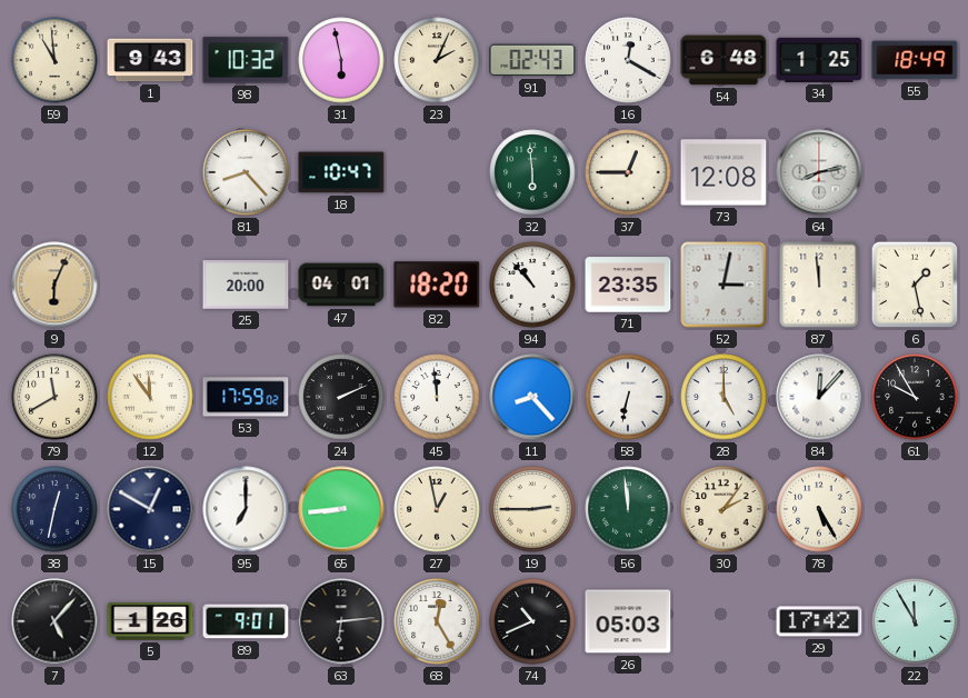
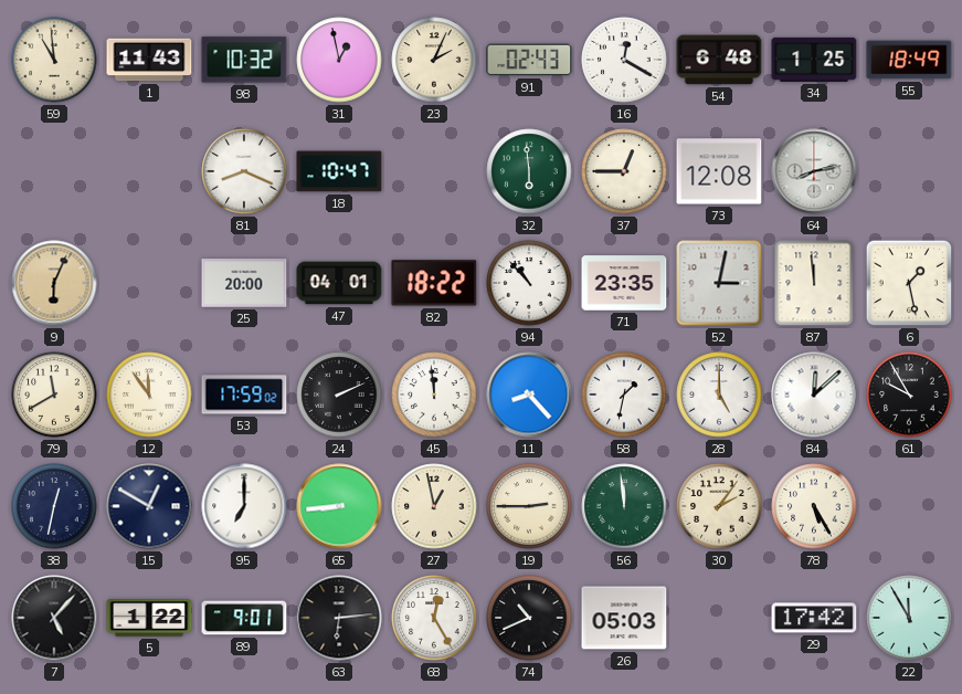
1: 9:43 -> 11:43
31: 5:58 -> 12:58
81: 8:23 -> 8:19
82: 18:20 -> 18:22
58: 6:32 -> 1:32
84: 12:07 -> 12:08
5: 1:26 -> 1:22
